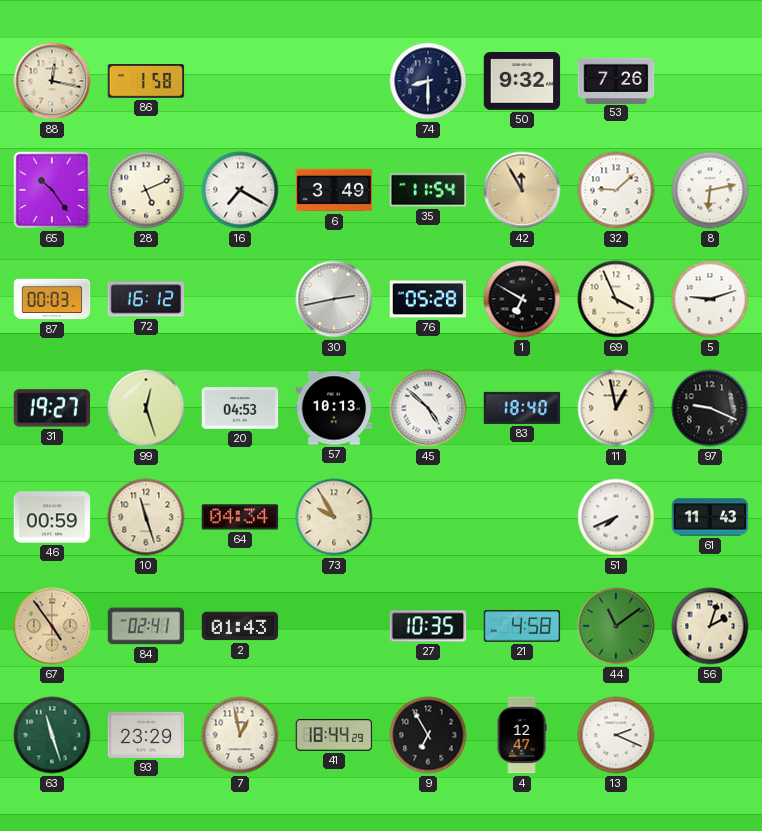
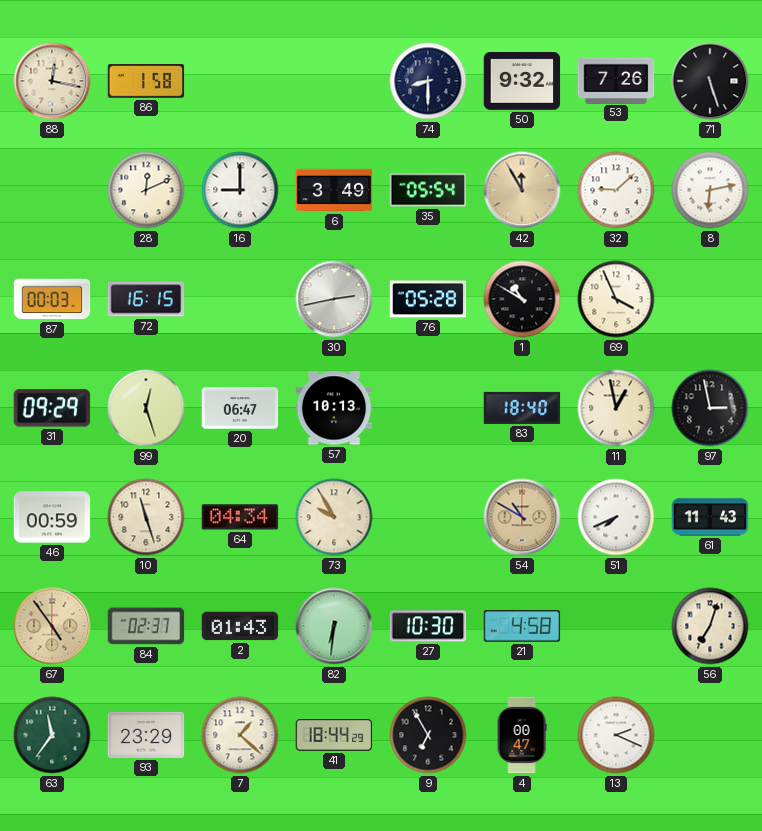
71: none -> 5:27
65: 10:24 -> none
28: 5:11 -> 12:11
16: 7:20 -> 9:00
35: 11:54 -> 05:54
72: 16:12 -> 16:15
1: 6:50 -> 10:50
5: 9:12 -> none
31: 19:27 -> 09:29
20: 04:53 -> 06:47
45: 4:52 -> none
97: 9:19 -> 2:58
54: none -> 10:50
84: 02:41 -> 02:37
82: none -> 6:31
27: 10:35 -> 10:30
44: 11:09 -> none
56: 2:03 -> 7:03
63: 11:27 -> 11:36
7: 12:58 -> 1:22
4: 12:47 -> 00:47
